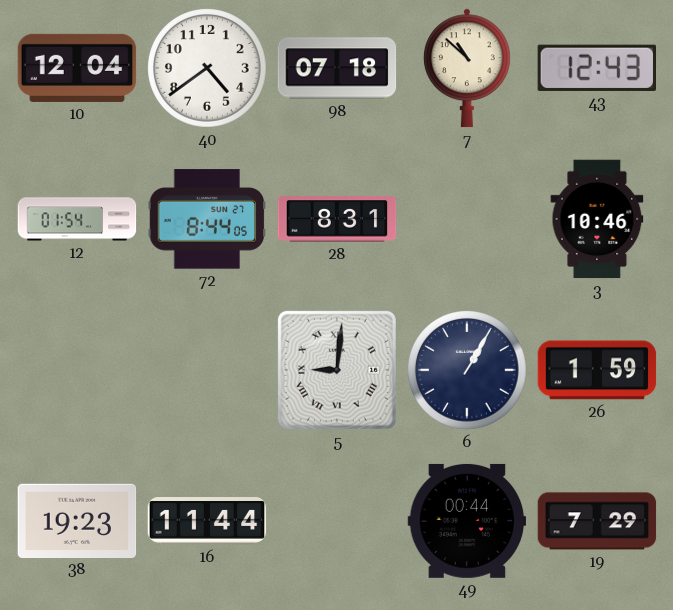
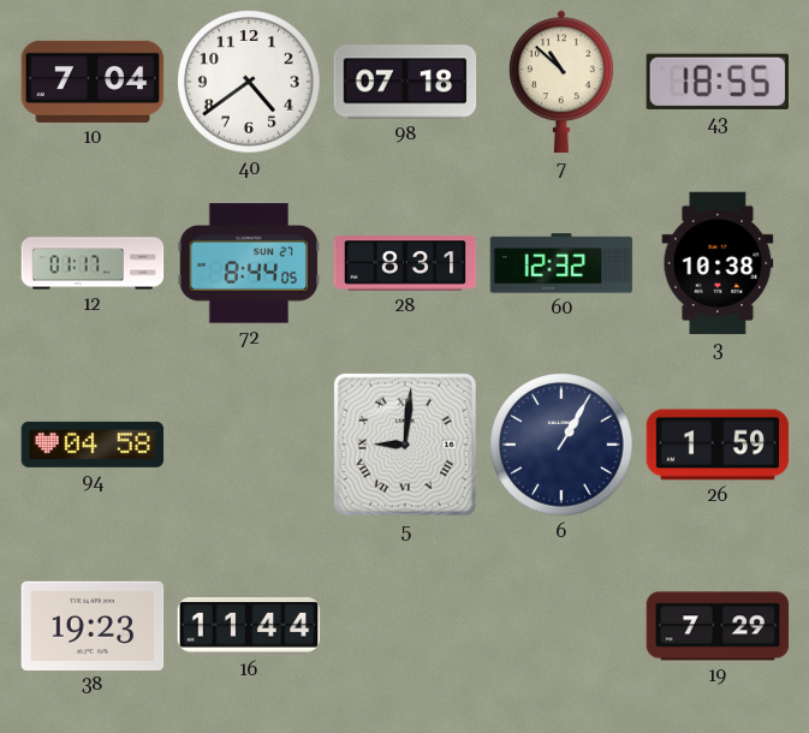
10: 12:04 -> 7:04
43: 12:43 -> 18:55
12: 01:54 -> 01:17
60: none -> 12:32
3: 10:46 -> 10:38
94: none -> 04:58
49: 00:44 -> none
